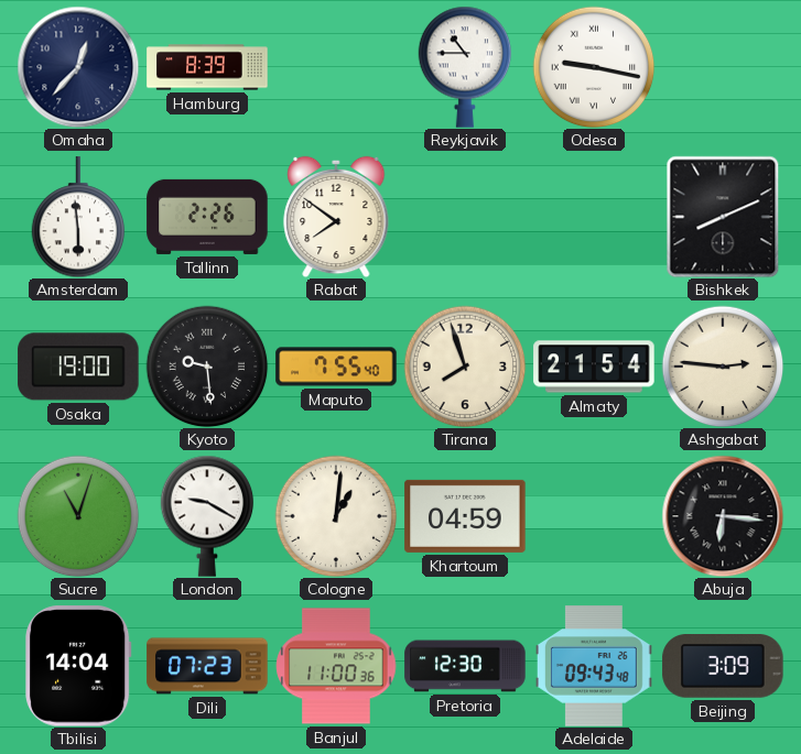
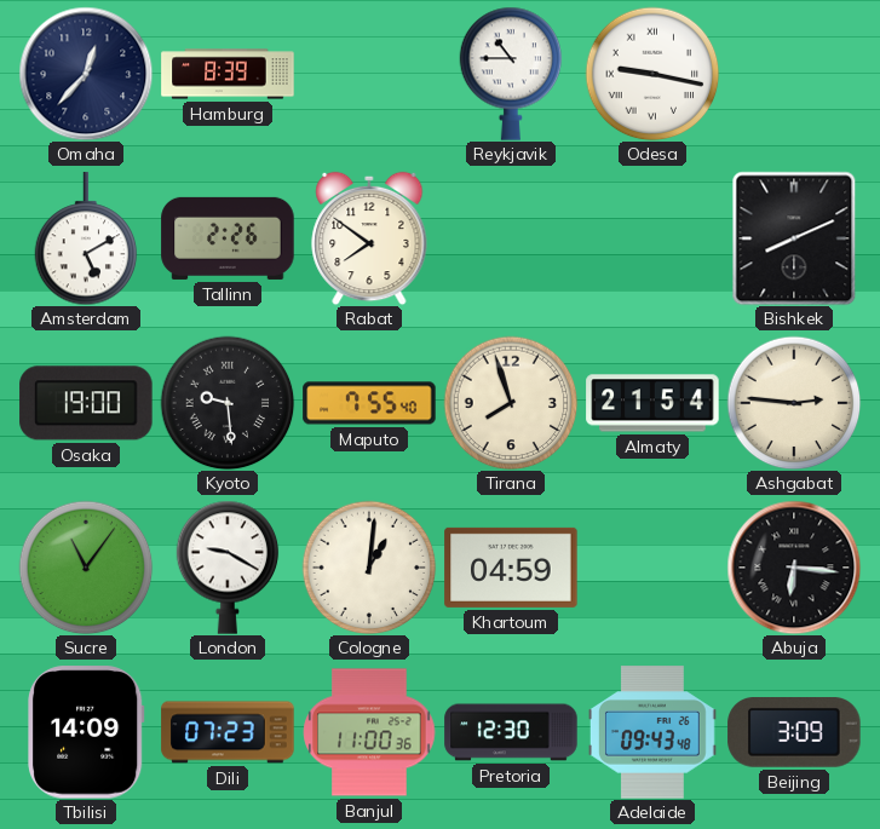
Amsterdam: 5:59 -> 5:10
Sucre: 11:03 -> 11:06
Tbilisi: 14:04 -> 14:09
